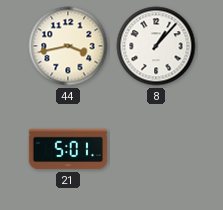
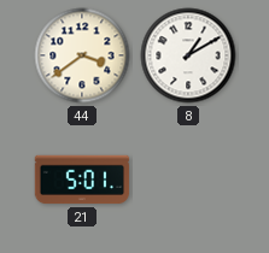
44: 3:43 -> 3:39
8: 1:07 -> 1:10
